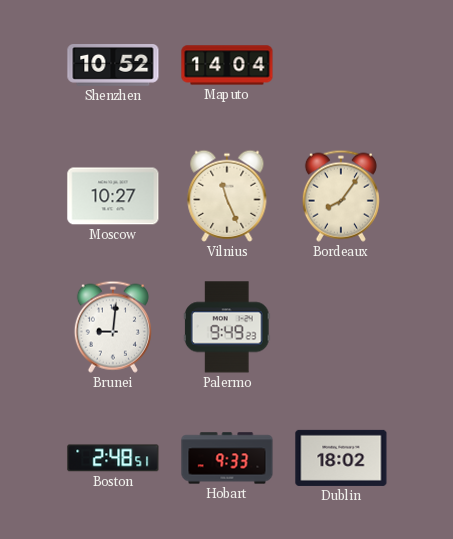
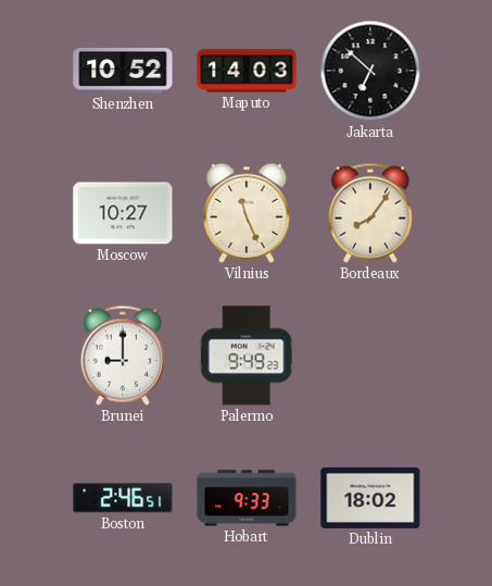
Maputo: 14:04 -> 14:03
Jakarta: none -> 6:52
Brunei: 9:01 -> 9:00
Boston: 2:48 -> 2:46
